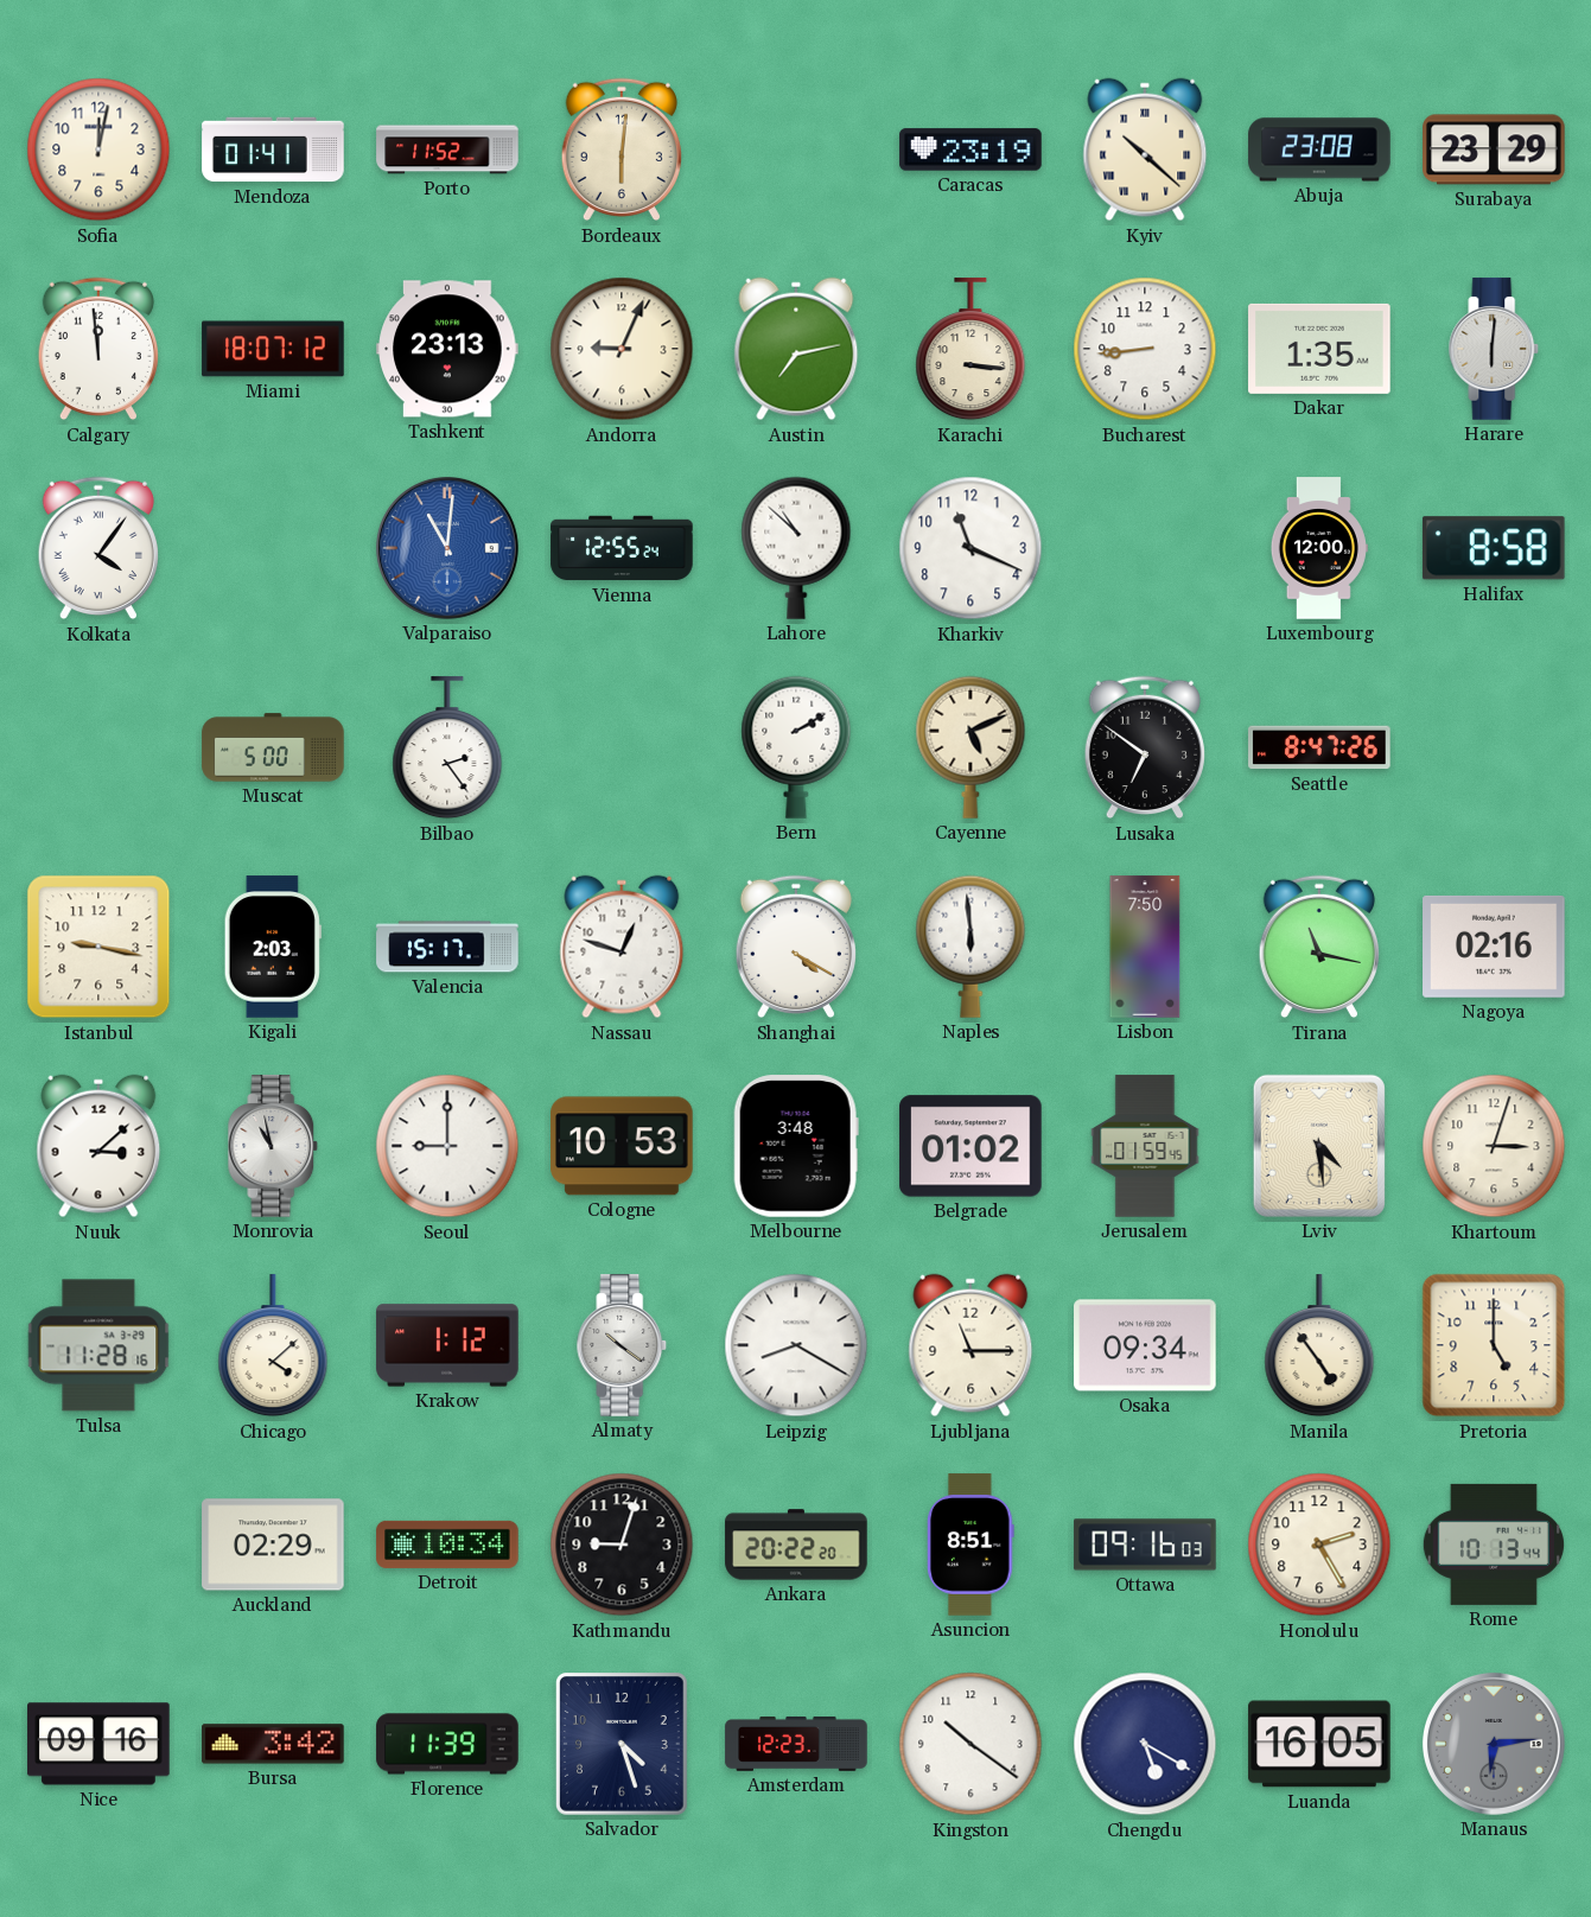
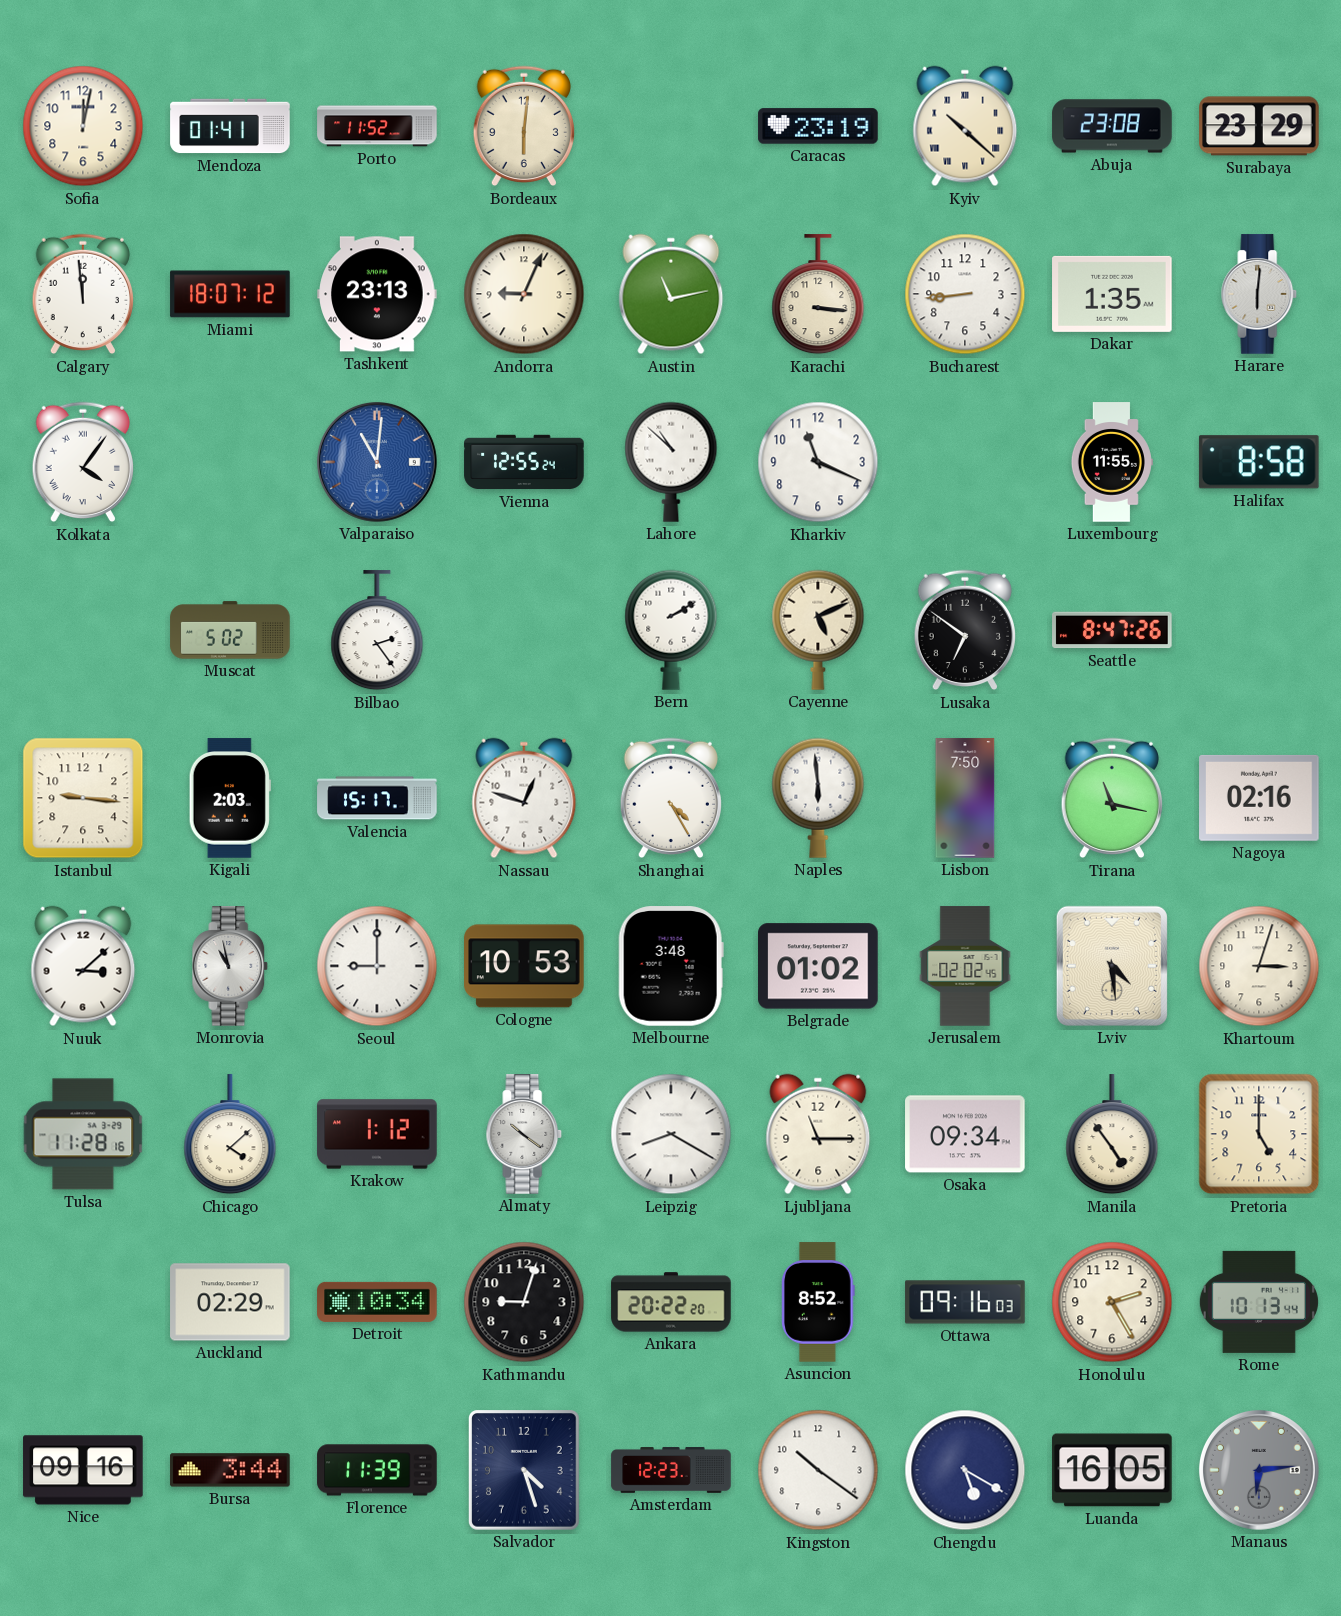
Austin: 7:13 -> 11:13
Luxembourg: 12:00 -> 11:55
Muscat: 5:00 -> 5:02
Istanbul: 9:17 -> 9:16
Shanghai: 4:20 -> 4:25
Jerusalem: 01:59 -> 02:02
Asuncion: 8:51 -> 8:52
Bursa: 3:42 -> 3:44
